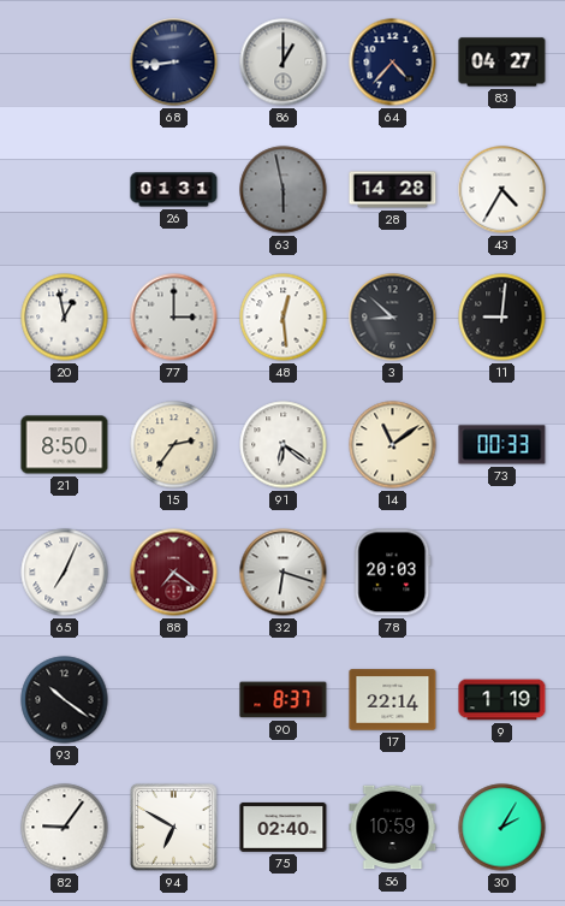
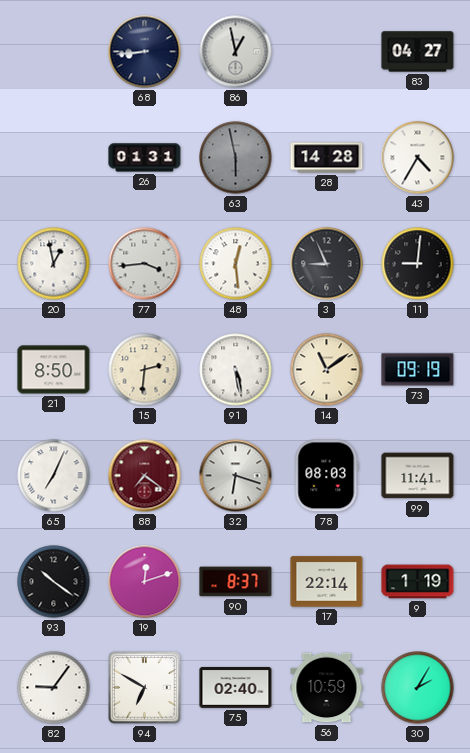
86: 1:00 -> 12:58
64: 4:37 -> none
77: 3:00 -> 3:44
3: 8:52 -> 8:56
15: 2:36 -> 2:31
91: 6:21 -> 5:28
73: 00:33 -> 09:19
78: 20:03 -> 08:03
99: none -> 11:41
19: none -> 12:12
